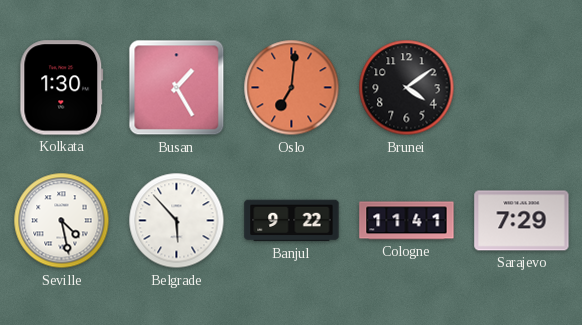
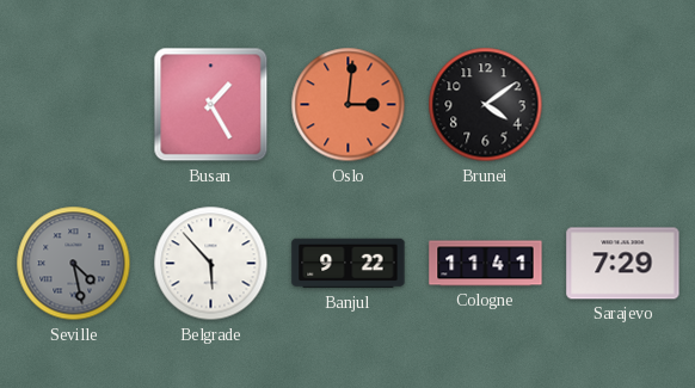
Kolkata: 1:30 -> none
Oslo: 7:01 -> 3:01
Seville dial: white -> grey
